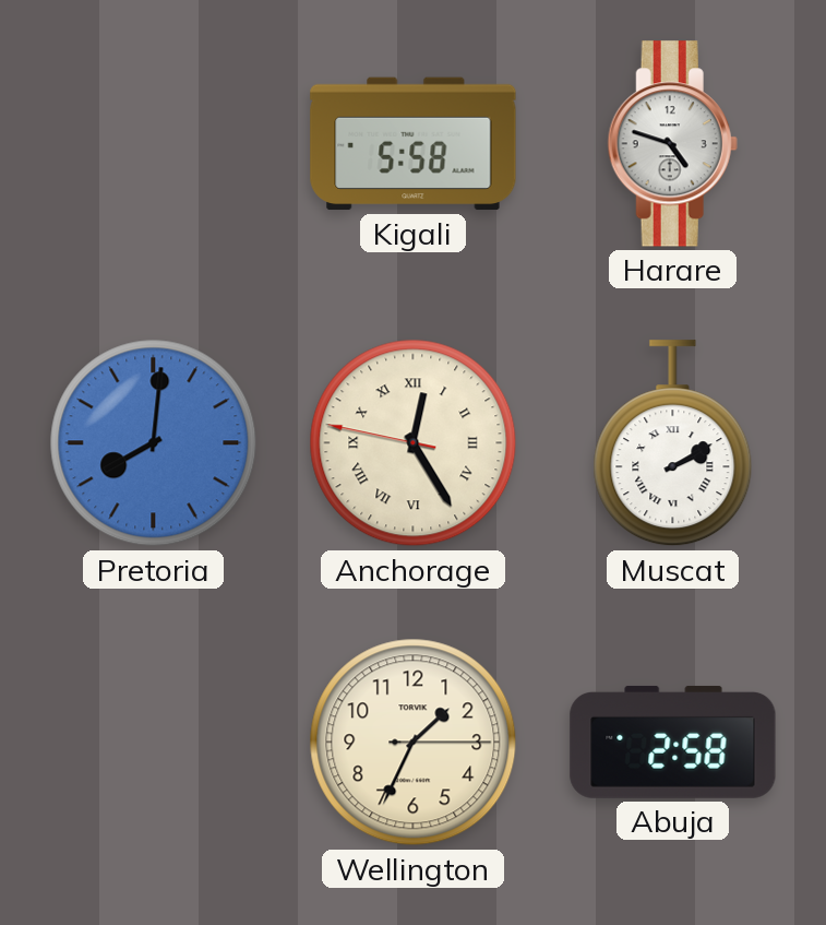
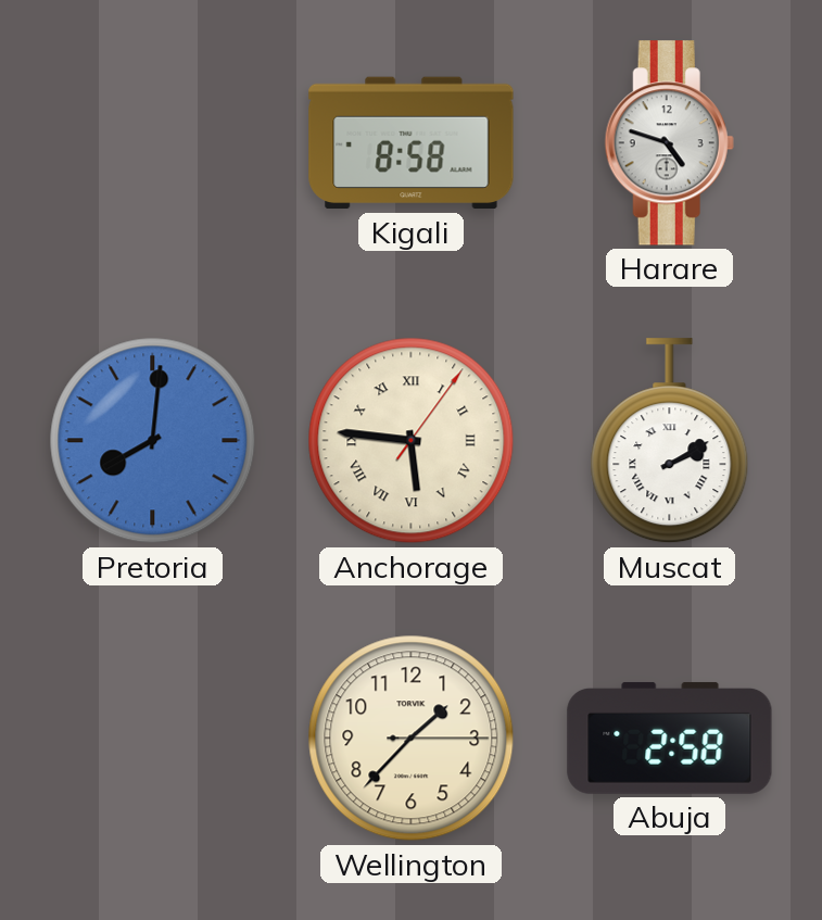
Kigali: 5:58 -> 8:58
Anchorage: 12:24 -> 5:46
Wellington: 1:34 -> 1:37
